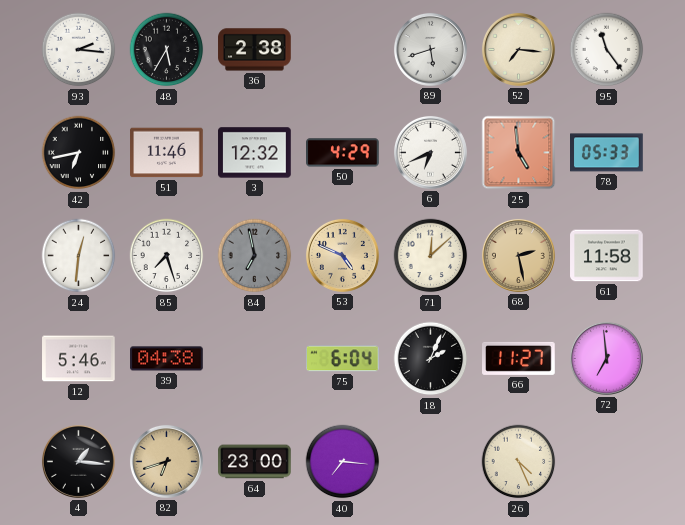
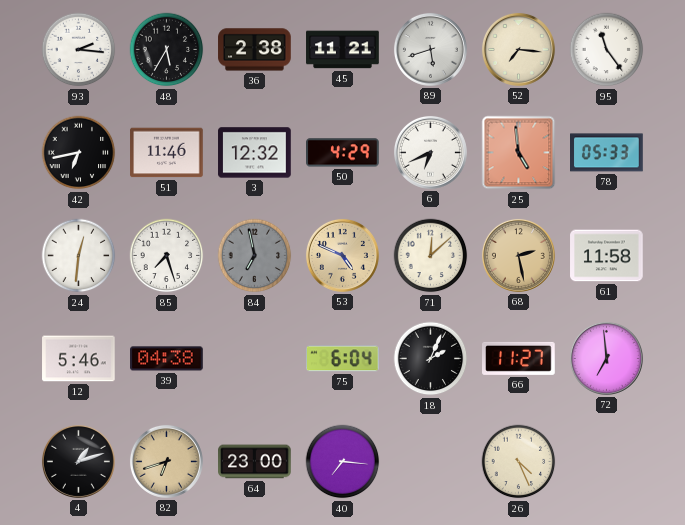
45: none -> 11:21
4: 1:16 -> 1:12
